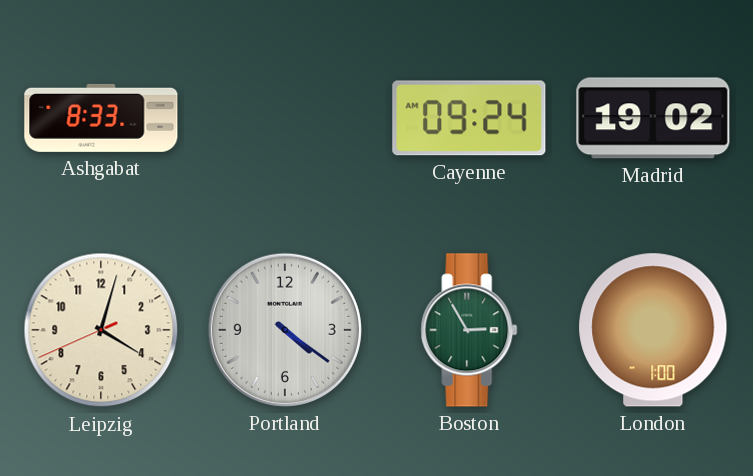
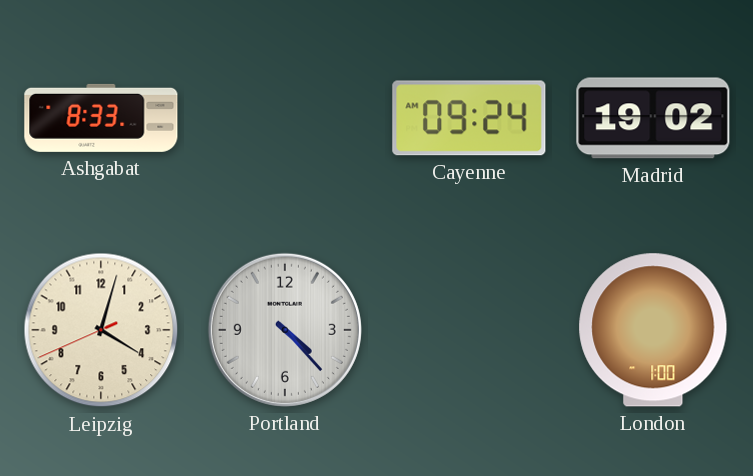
Portland: 4:21 -> 4:23
Boston: 2:55 -> none
